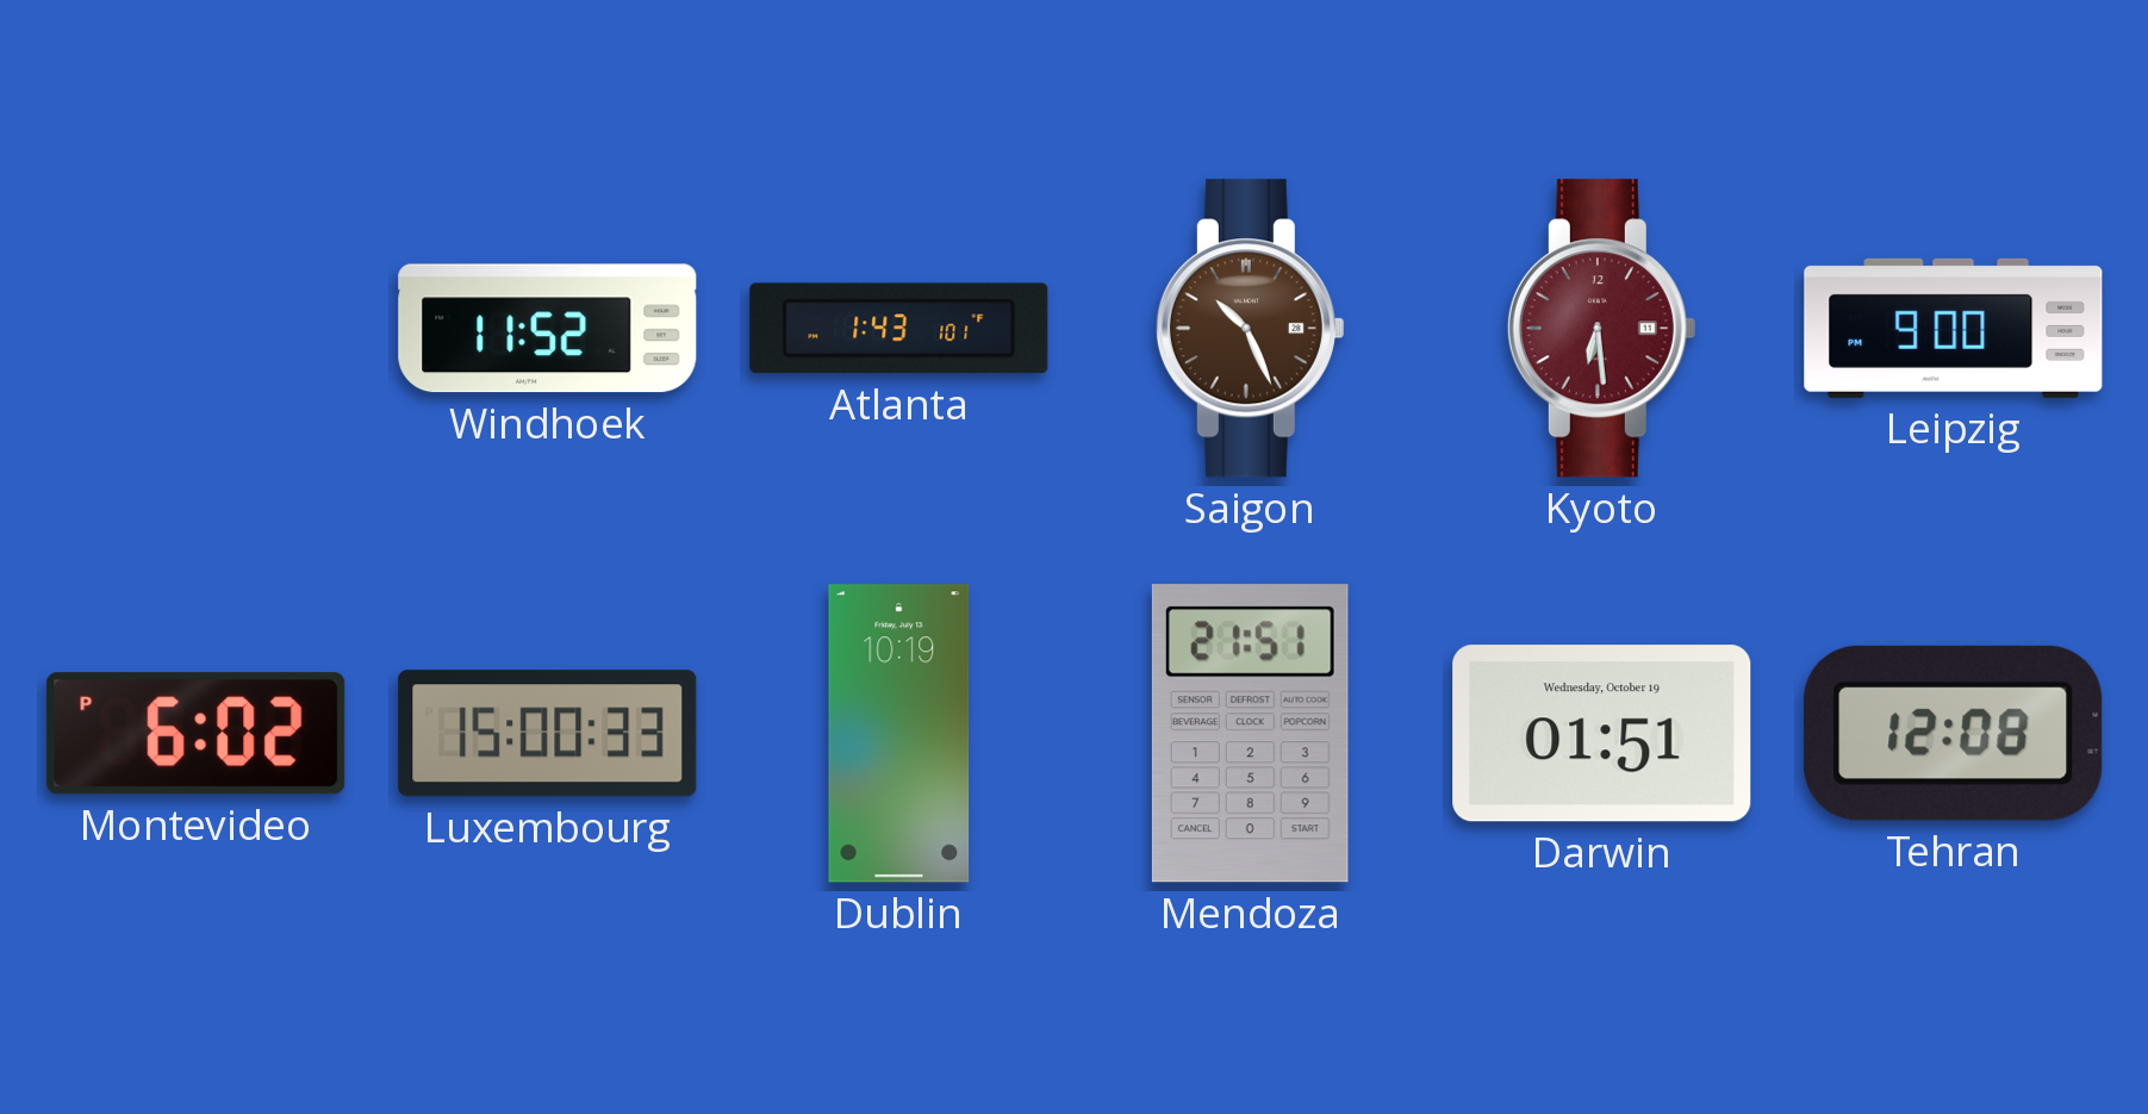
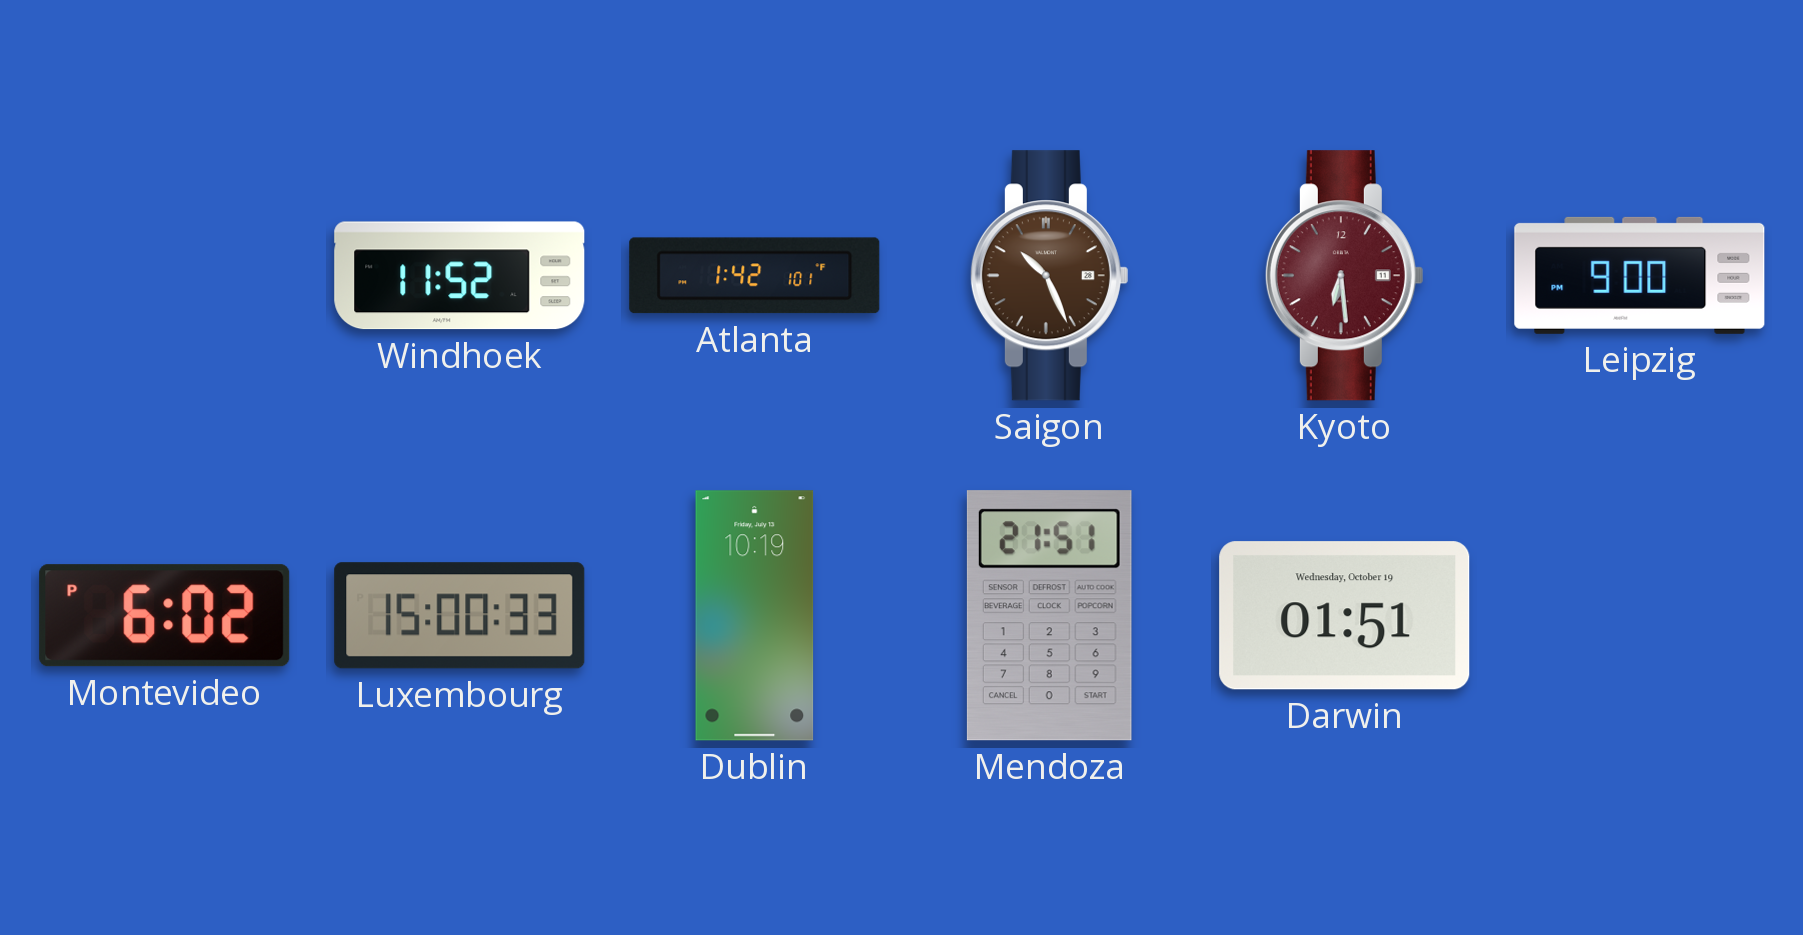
Atlanta: 1:43 -> 1:42
Tehran: 12:08 -> none
